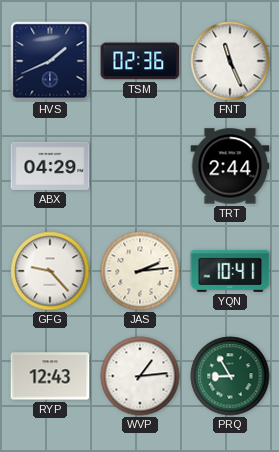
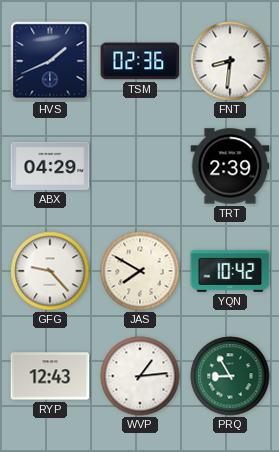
FNT: 11:26 -> 8:31
TRT: 2:44 -> 2:39
JAS: 2:14 -> 7:50
YQN: 10:41 -> 10:42
